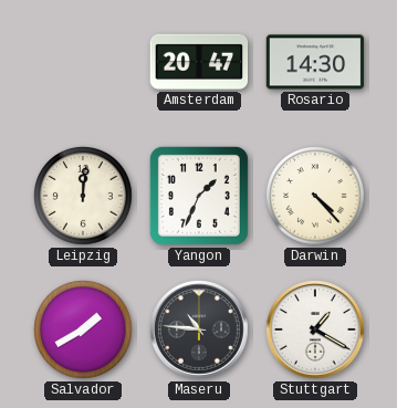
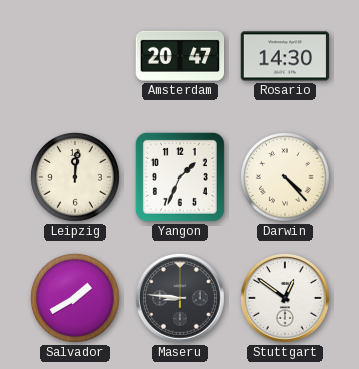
Maseru: 10:46 -> 8:46
Stuttgart: 1:20 -> 12:51
